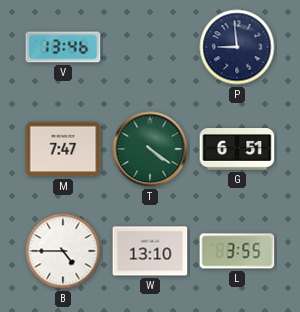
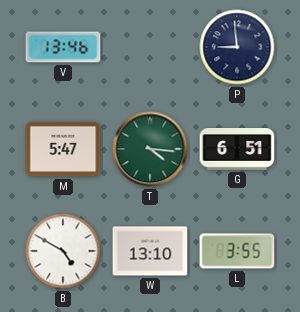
M: 7:47 -> 5:47
T: 4:21 -> 4:16
B: 4:45 -> 4:50
